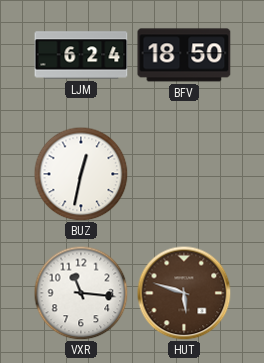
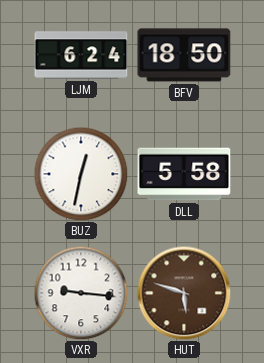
DLL: none -> 5:58
VXR: 11:16 -> 9:16
